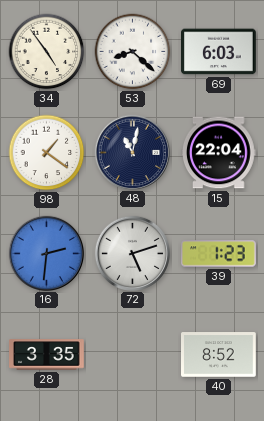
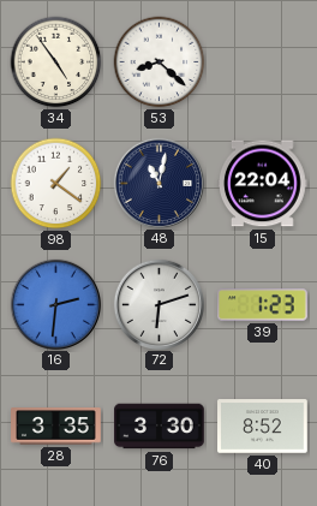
69: 6:03 -> none
72: 5:12 -> 6:12
76: none -> 3:30
